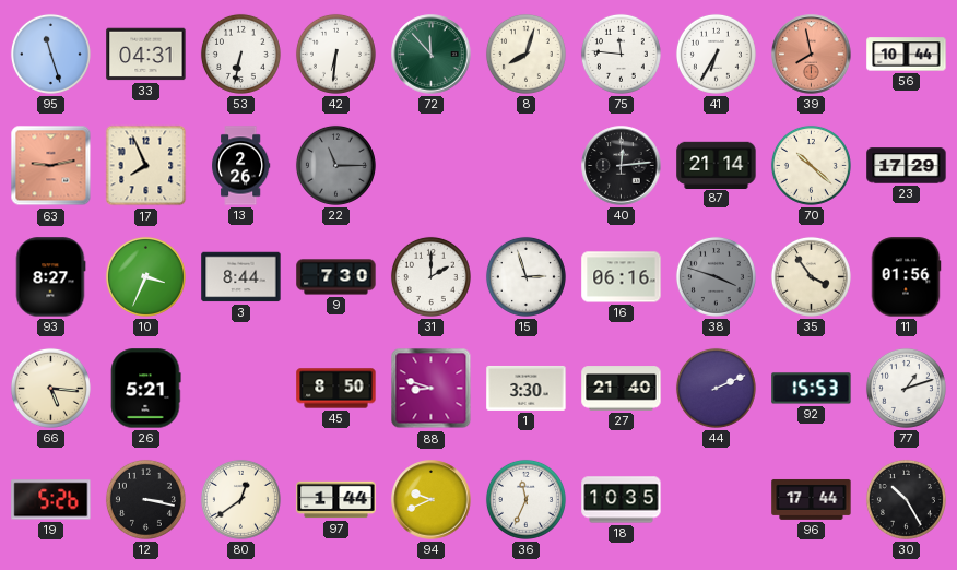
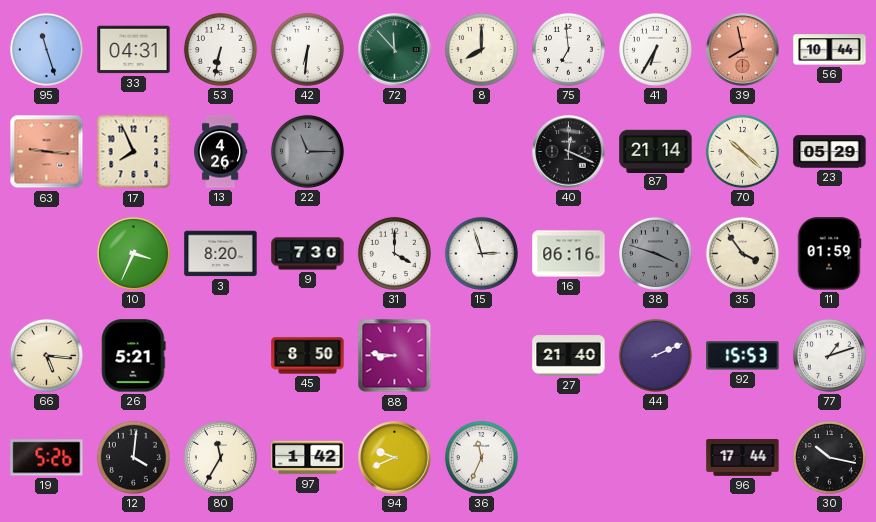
8: 8:03 -> 8:00
75: 11:46 -> 6:59
63: 9:13 -> 9:16
13: 2:26 -> 4:26
40: 12:14 -> 12:19
23: 17:29 -> 05:29
93: 8:27 -> none
3: 8:44 -> 8:20
31: 2:00 -> 4:00
11: 01:56 -> 01:59
88: 8:48 -> 8:46
1: 3:30 -> none
12: 3:17 -> 4:01
80: 12:39 -> 11:35
97: 1:44 -> 1:42
18: 10:35 -> none
30: 10:25 -> 10:17
